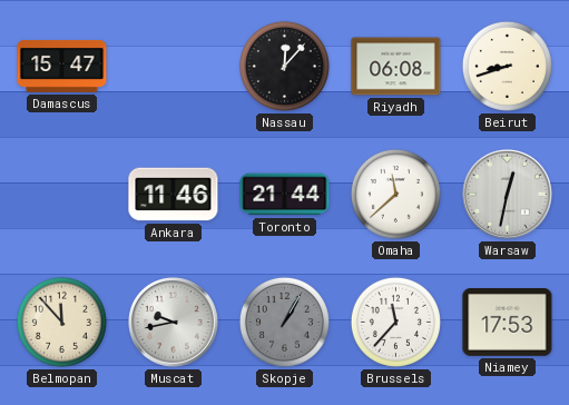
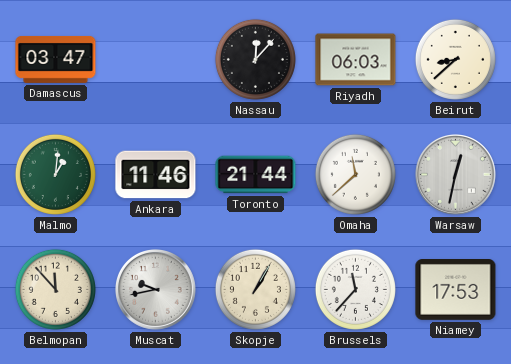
Damascus: 15:47 -> 03:47
Riyadh: 06:08 -> 06:03
Beirut: 8:42 -> 8:38
Malmo: none -> 1:01
Skopje dial: grey -> cream
